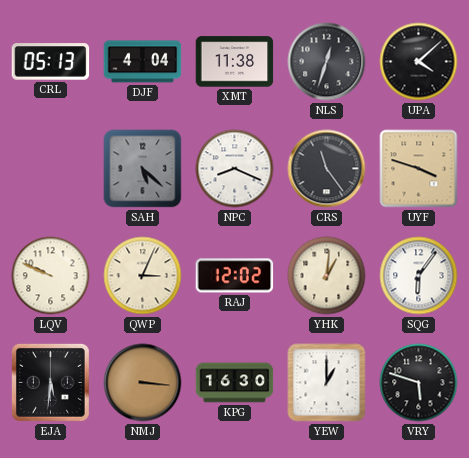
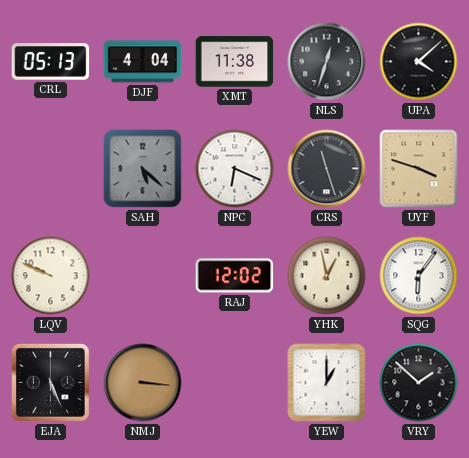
NPC: 8:19 -> 6:19
CRS: 11:24 -> 11:27
QWP: 3:04 -> none
YHK: 1:01 -> 12:58
EJA: 5:31 -> 5:26
KPG: 16:30 -> none
VRY: 5:48 -> 1:52
